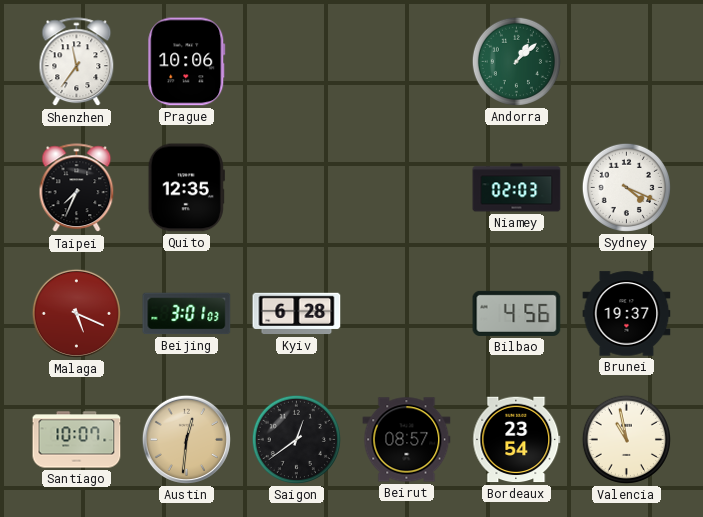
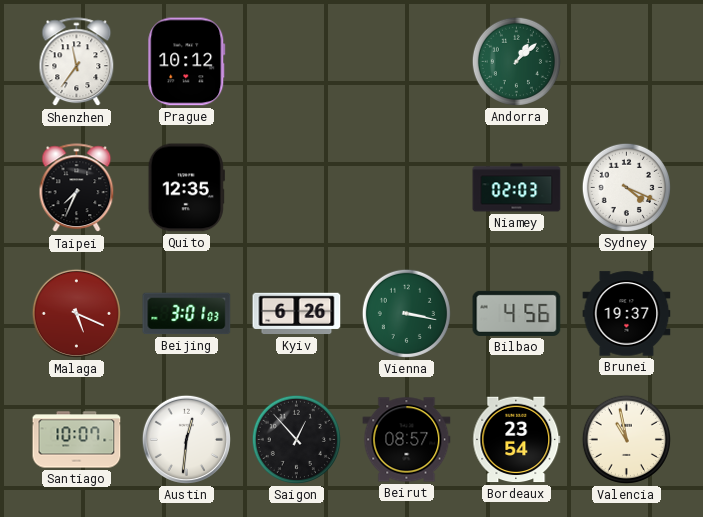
Prague: 10:06 -> 10:12
Kyiv: 6:28 -> 6:26
Vienna: none -> 3:17
Austin dial: champagne -> white
Saigon: 12:39 -> 12:53
